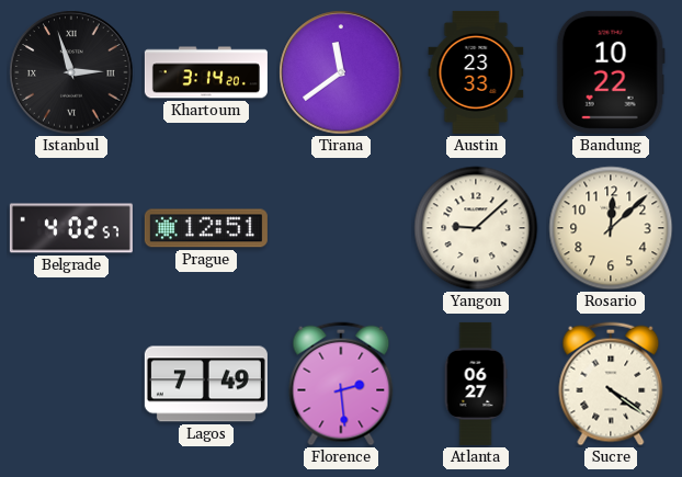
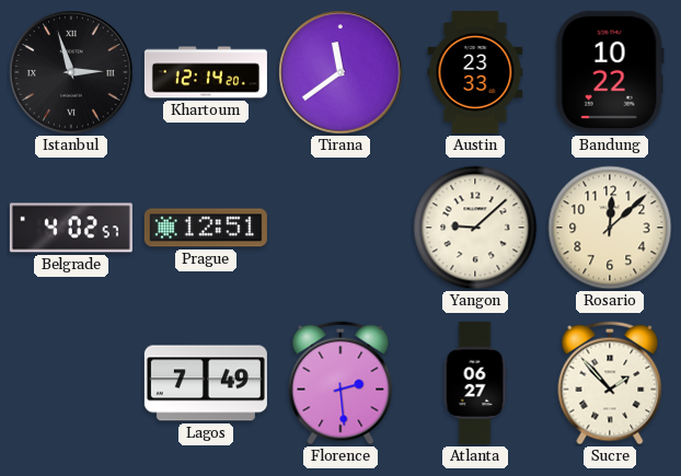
Khartoum: 3:14 -> 12:14
Sucre: 4:21 -> 1:53
